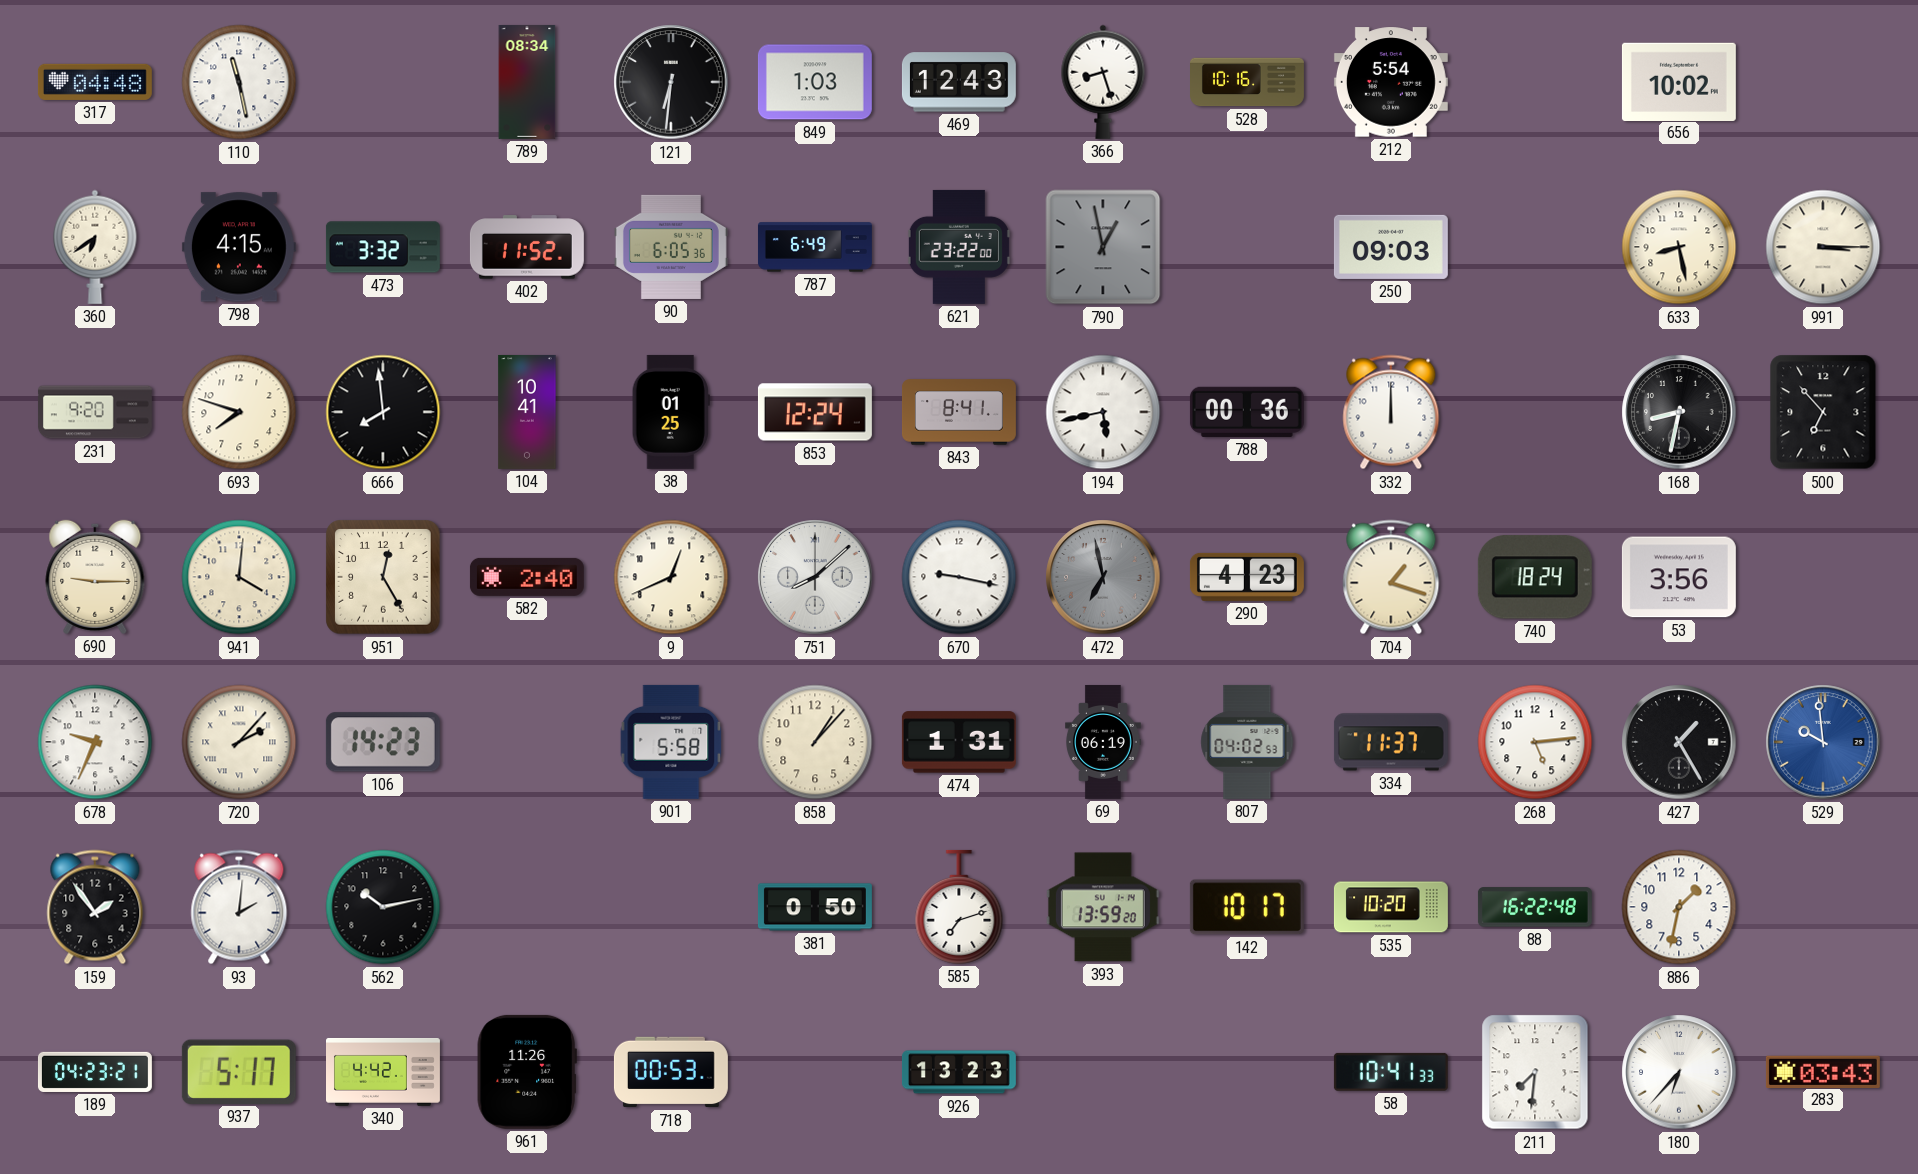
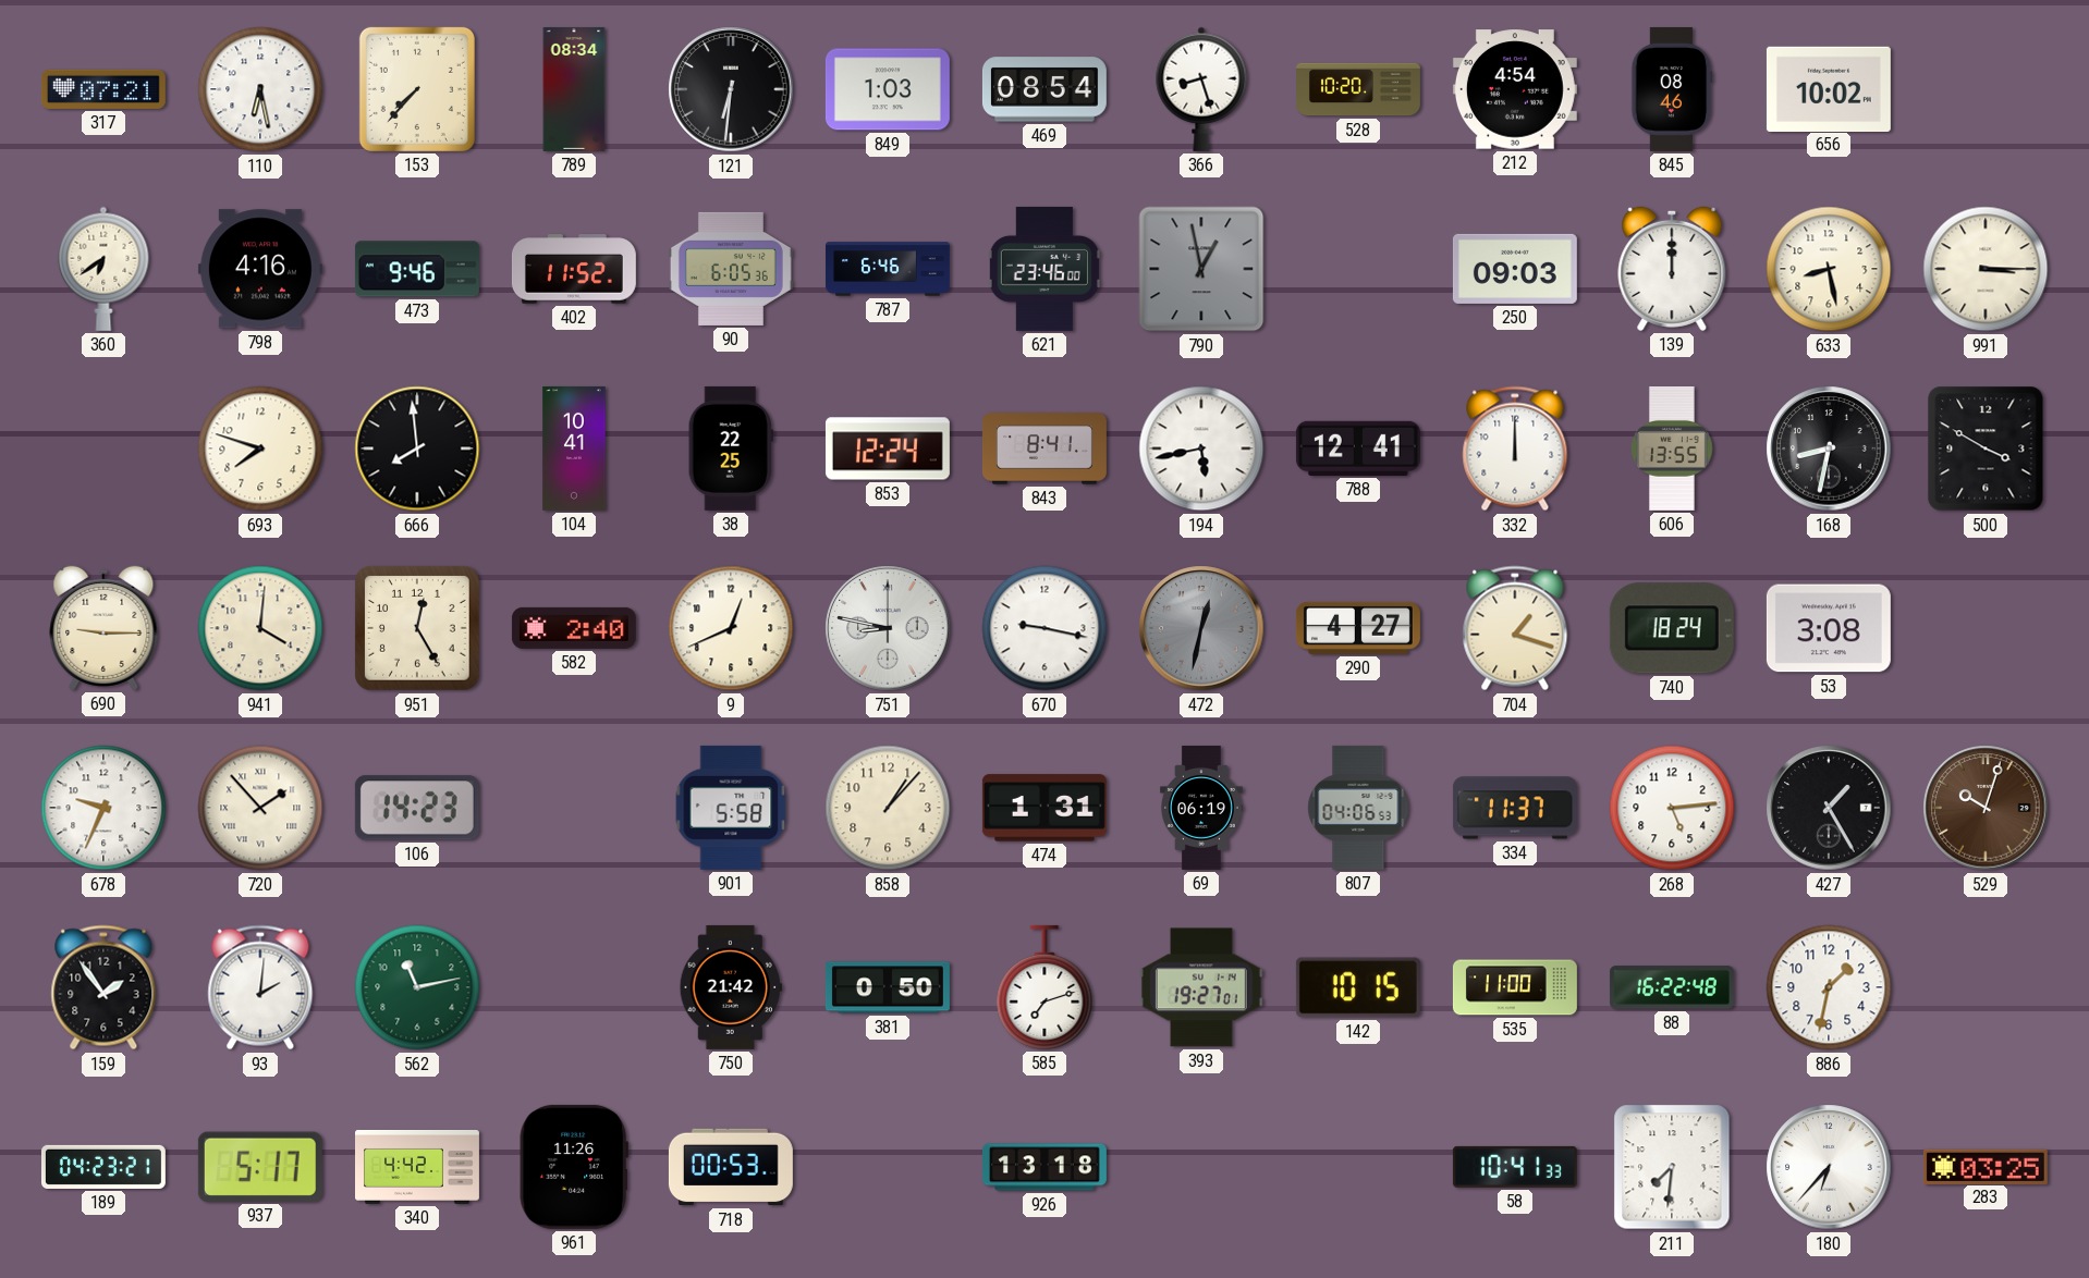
317: 04:48 -> 07:21
110: 11:28 -> 6:28
153: none -> 7:37
469: 12:43 -> 08:54
528: 10:16 -> 10:20
212: 5:54 -> 4:54
845: none -> 08:46
798: 4:15 -> 4:16
473: 3:32 -> 9:46
787: 6:49 -> 6:46
621: 23:22 -> 23:46
139: none -> 12:00
231: 9:20 -> none
38: 01:25 -> 22:25
788: 00:36 -> 12:41
606: none -> 13:55
500: 6:53 -> 3:50
751: 8:08 -> 8:47
472: 6:58 -> 12:32
290: 4:23 -> 4:27
53: 3:56 -> 3:08
720: 2:07 -> 1:53
807: 04:02 -> 04:06
529: 9:59 -> 10:03
529 dial: blue -> brown
562: 10:13 -> 11:13
562 dial: black -> green
750: none -> 21:42
393: 13:59 -> 19:27
142: 10:17 -> 10:15
535: 10:20 -> 11:00
926: 13:23 -> 13:18
283: 03:43 -> 03:25
